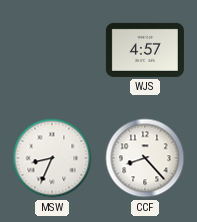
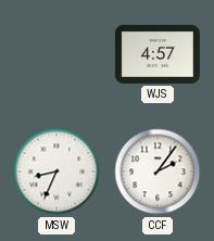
CCF: 8:23 -> 2:06
